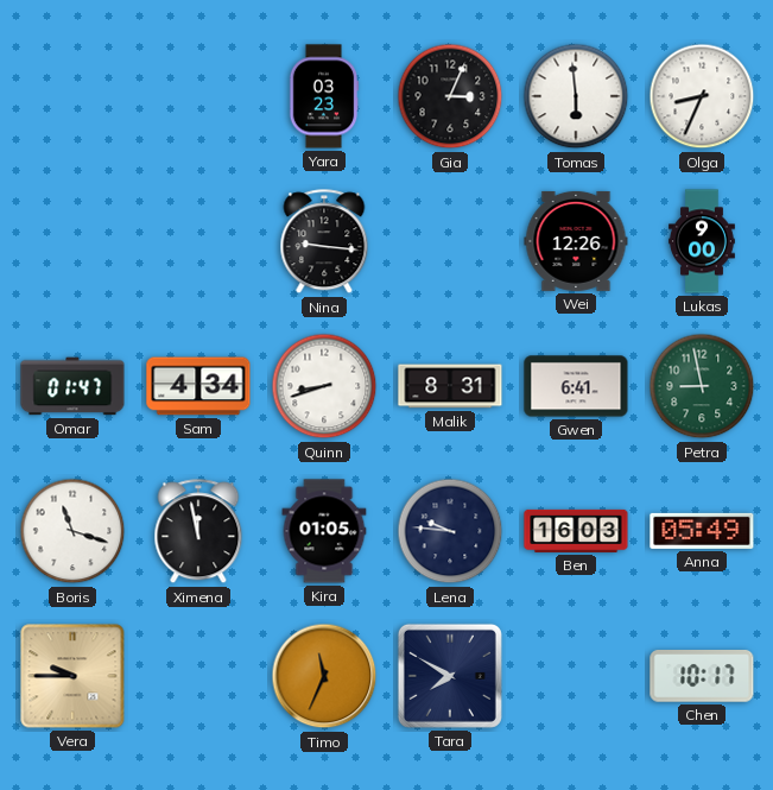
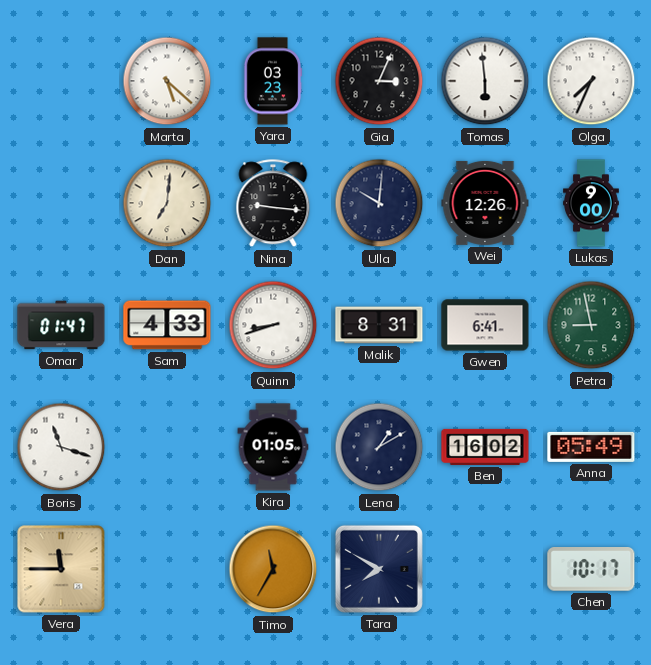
Marta: none -> 5:22
Olga: 8:34 -> 7:34
Dan: none -> 7:01
Ulla: none -> 10:01
Sam: 4:34 -> 4:33
Ximena: 11:58 -> none
Lena: 9:46 -> 1:10
Ben: 16:03 -> 16:02
Vera: 9:45 -> 11:45
Timo: 11:34 -> 11:35
